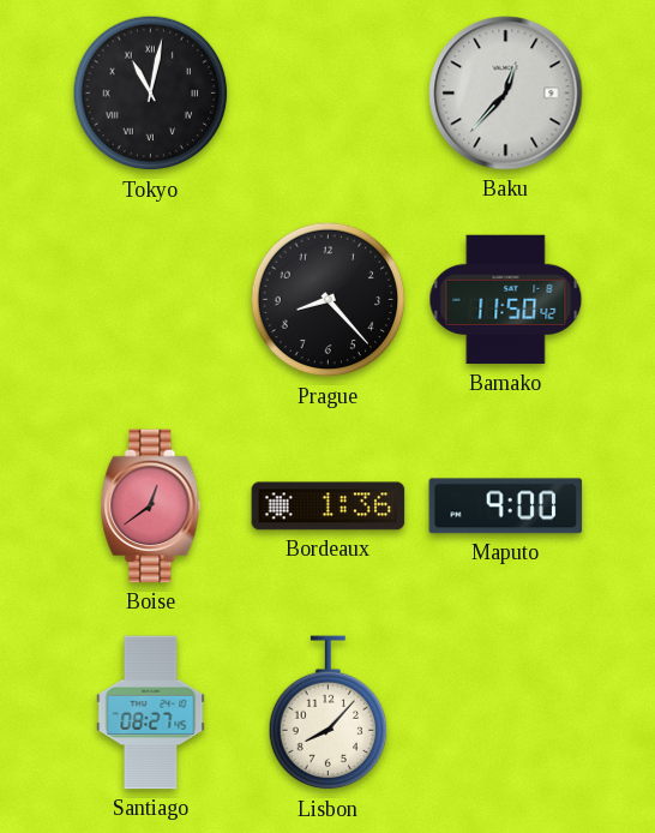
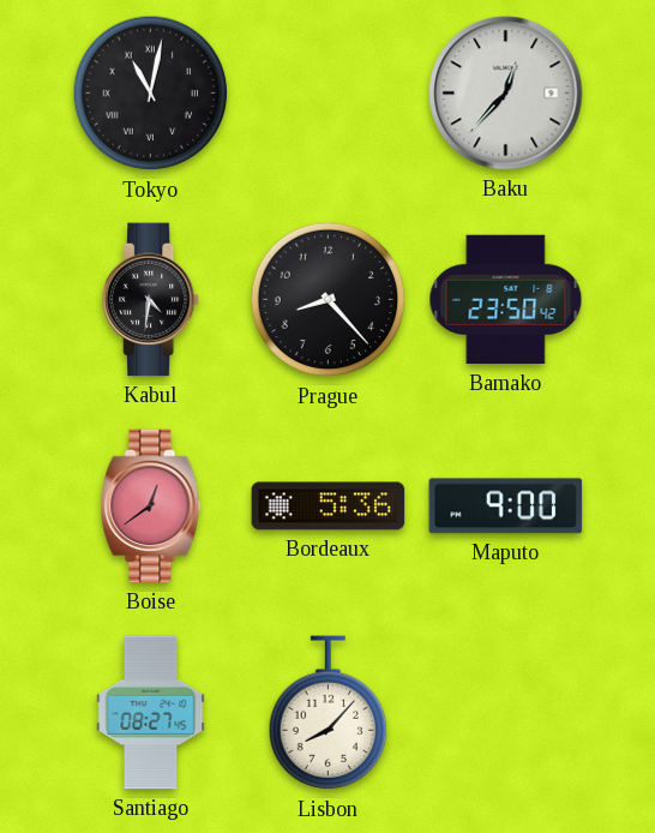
Kabul: none -> 4:31
Bamako: 11:50 -> 23:50
Bordeaux: 1:36 -> 5:36
